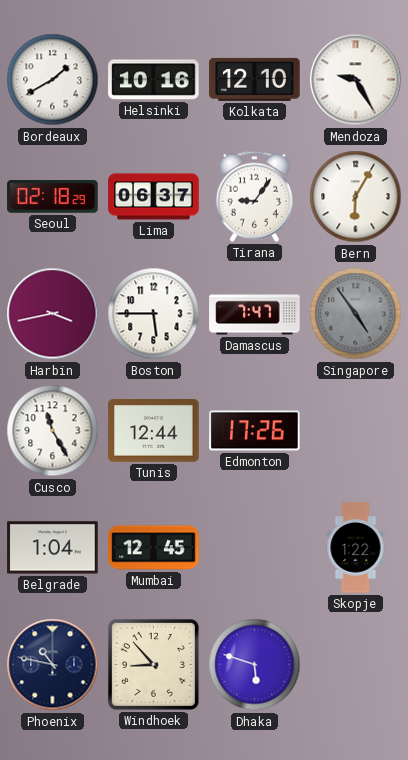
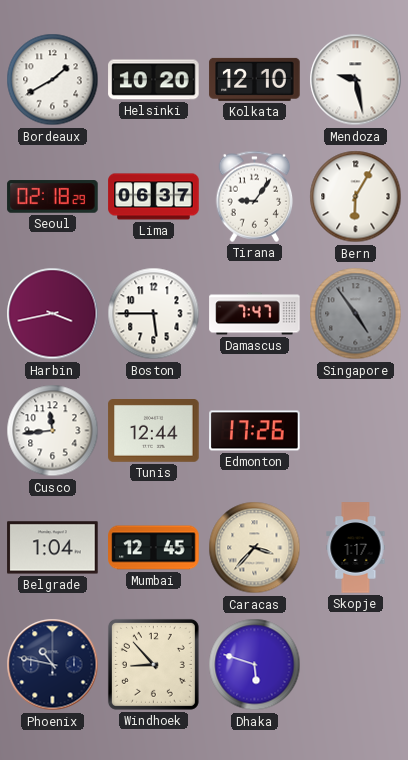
Helsinki: 10:16 -> 10:20
Mendoza: 9:25 -> 9:28
Cusco: 11:25 -> 11:44
Caracas: none -> 3:37
Skopje: 1:22 -> 1:17
